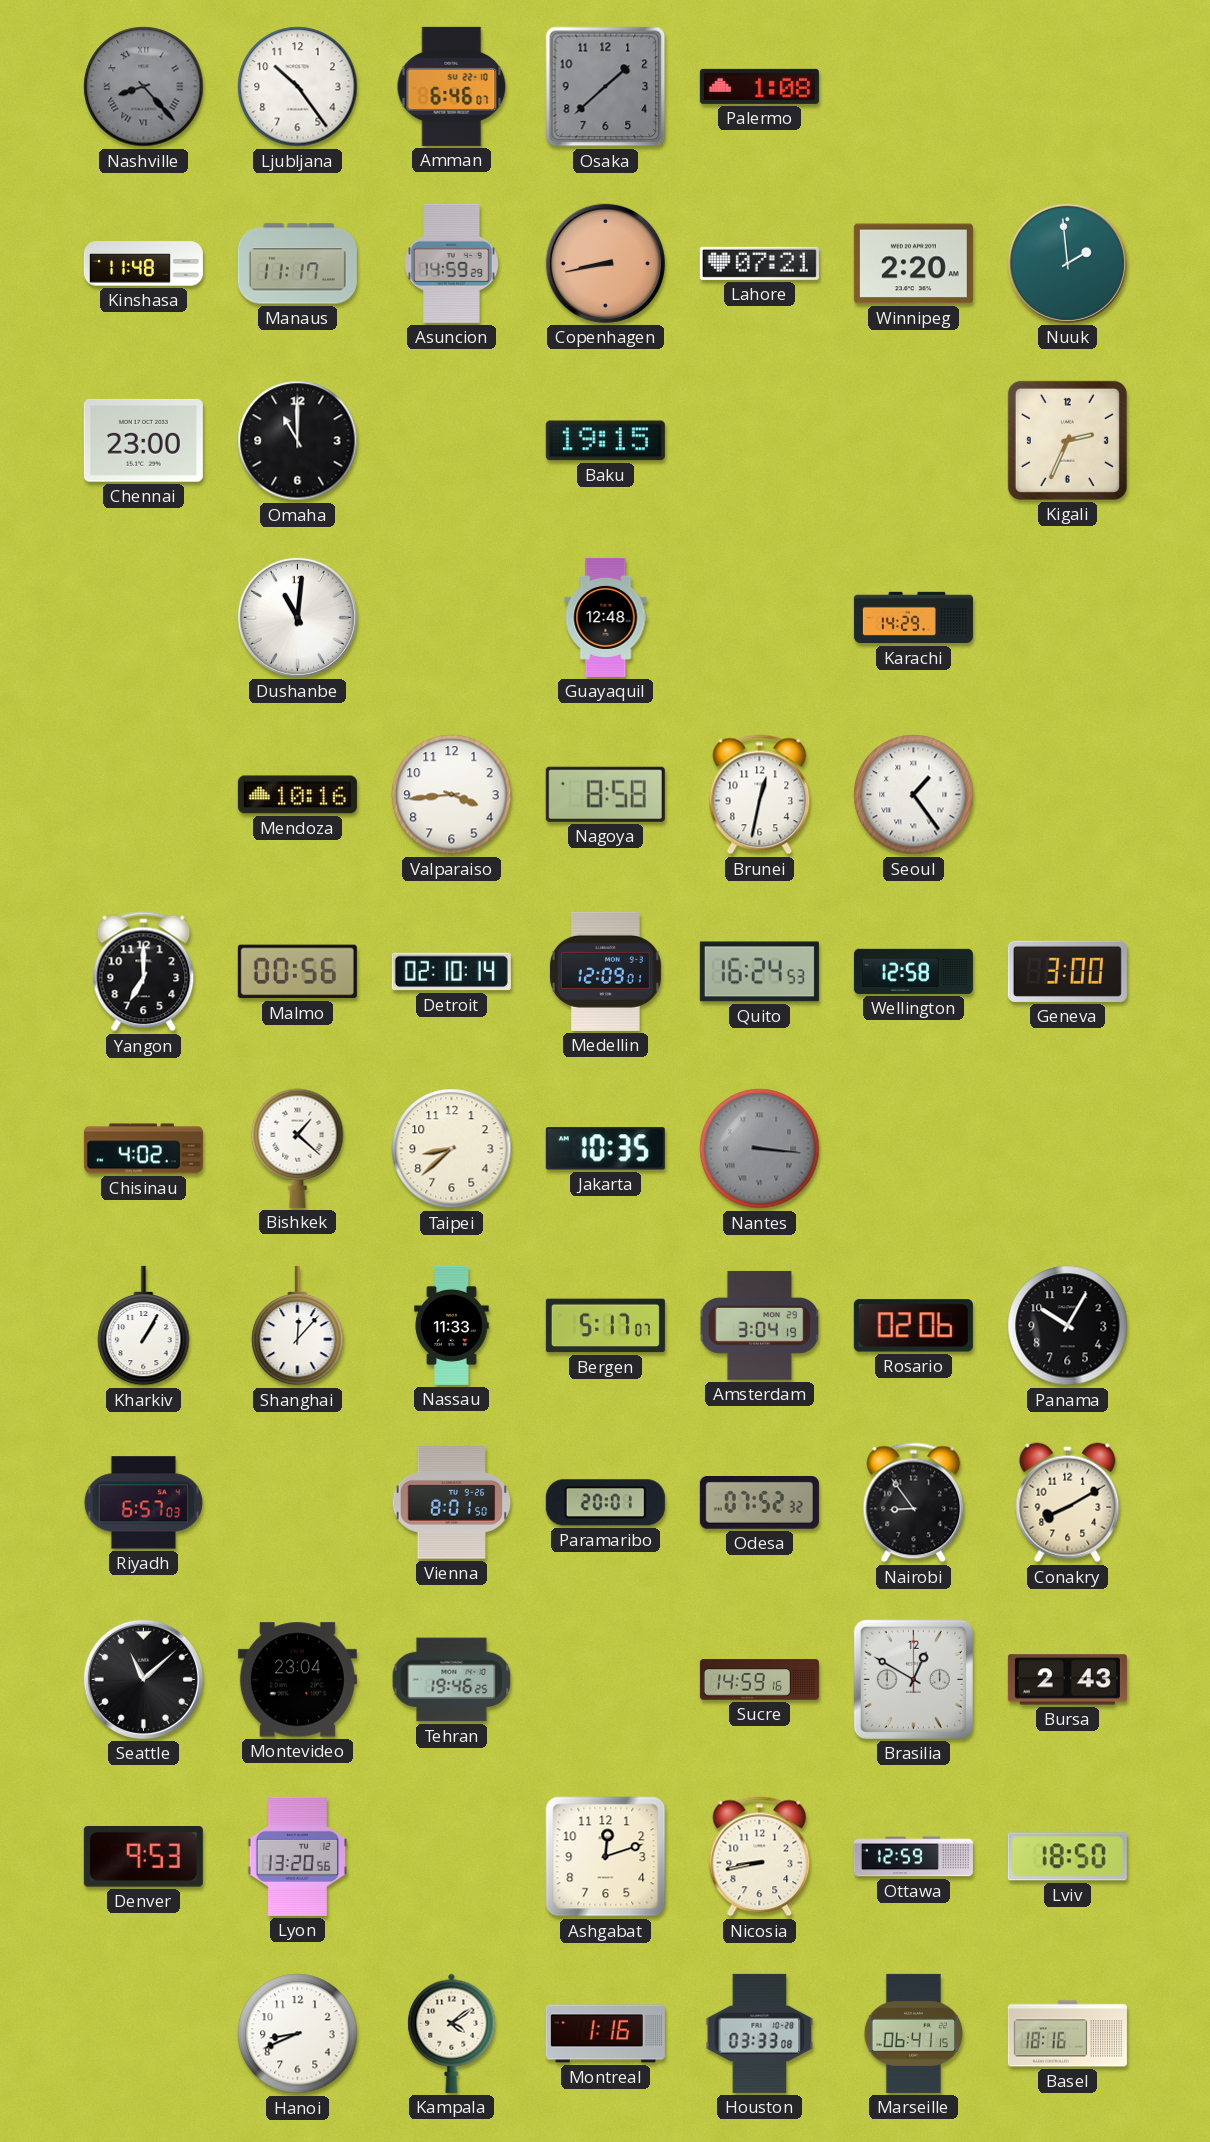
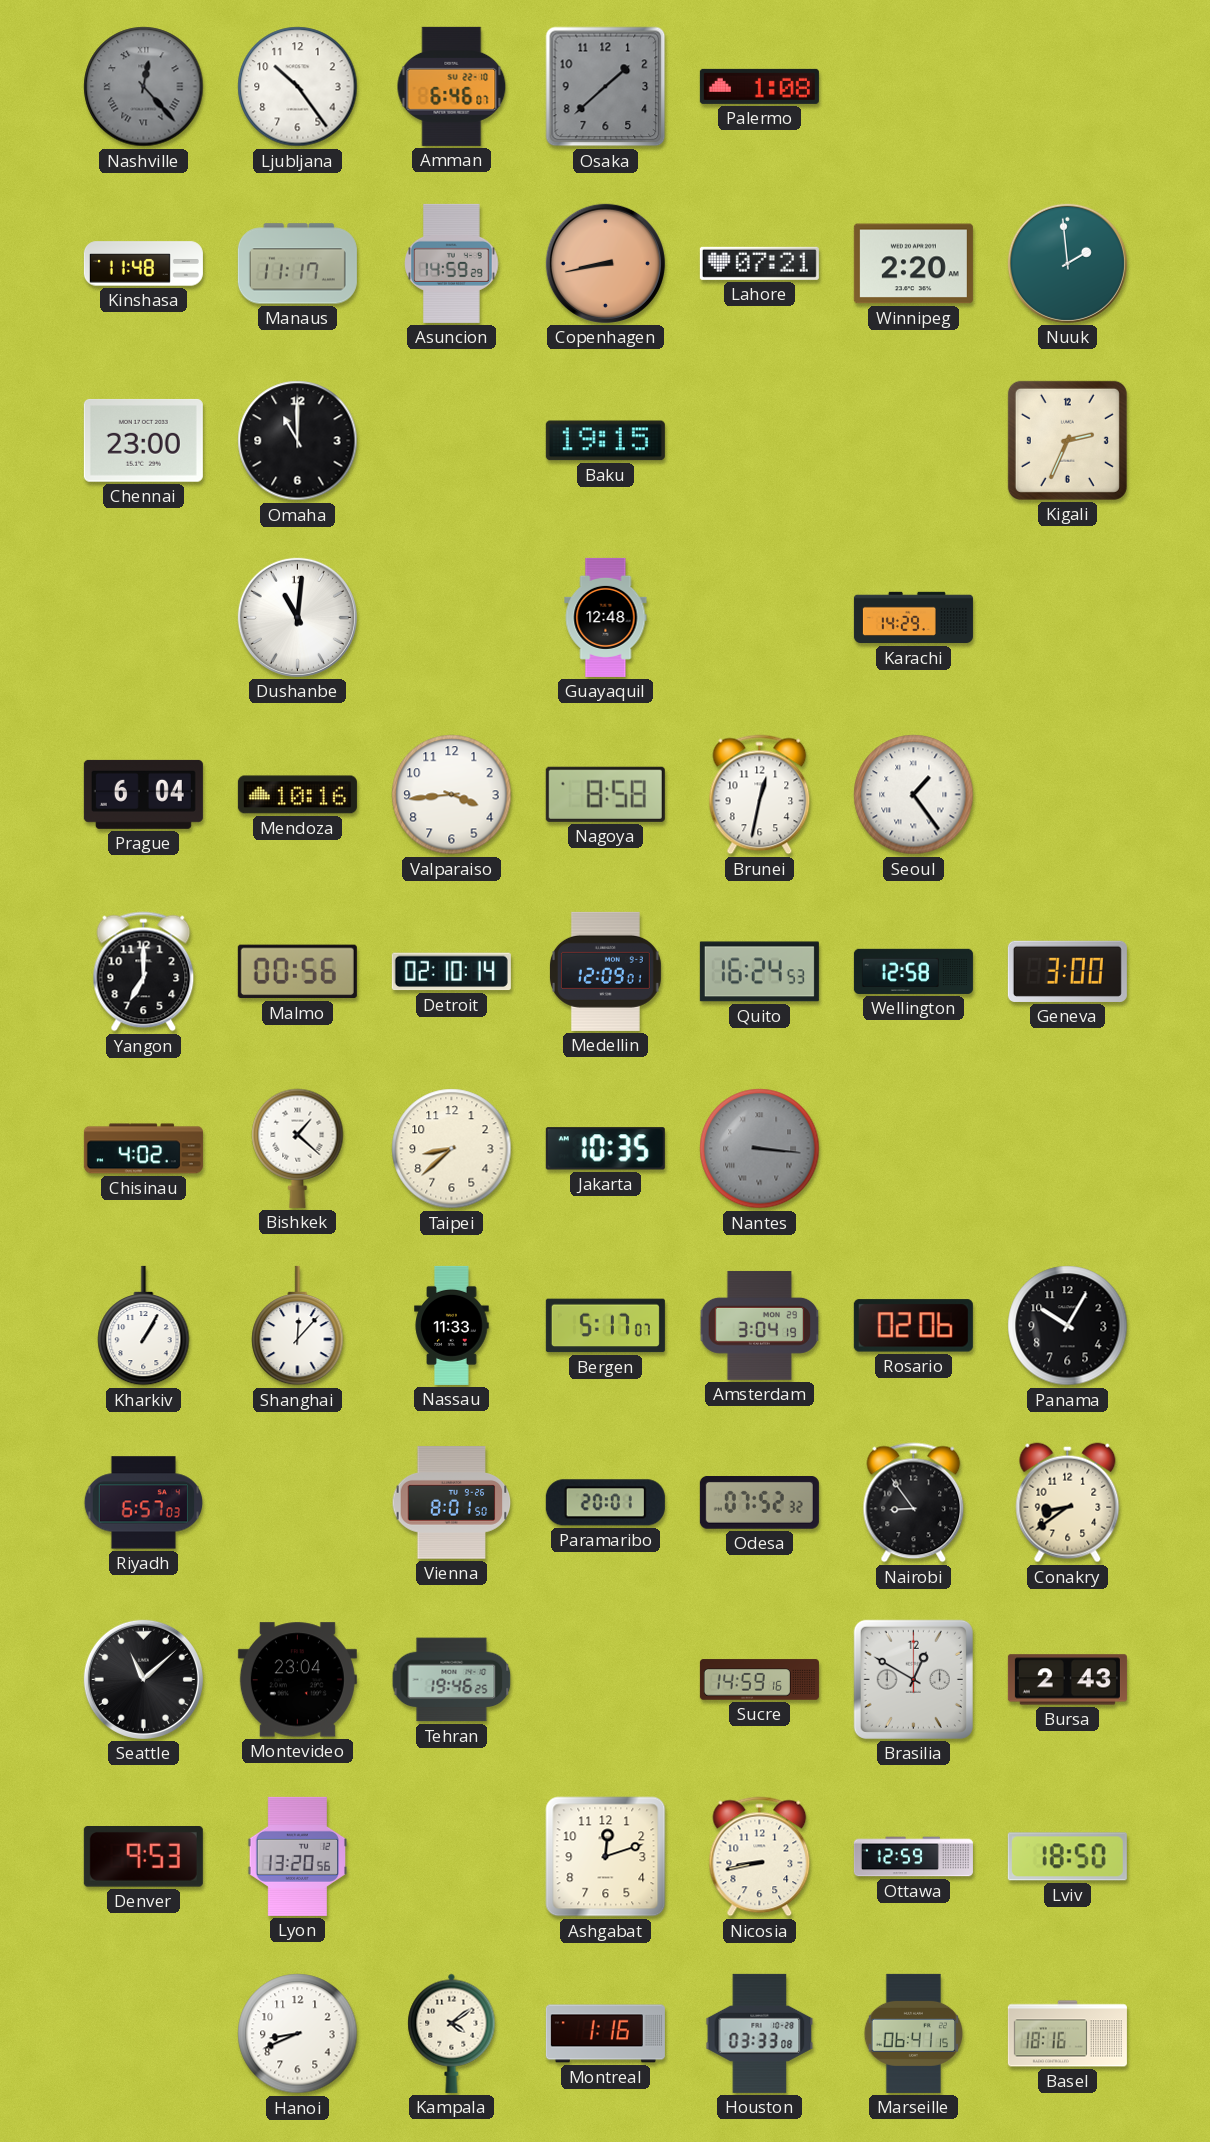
Nashville: 8:23 -> 12:23
Prague: none -> 6:04
Conakry: 8:10 -> 8:39
